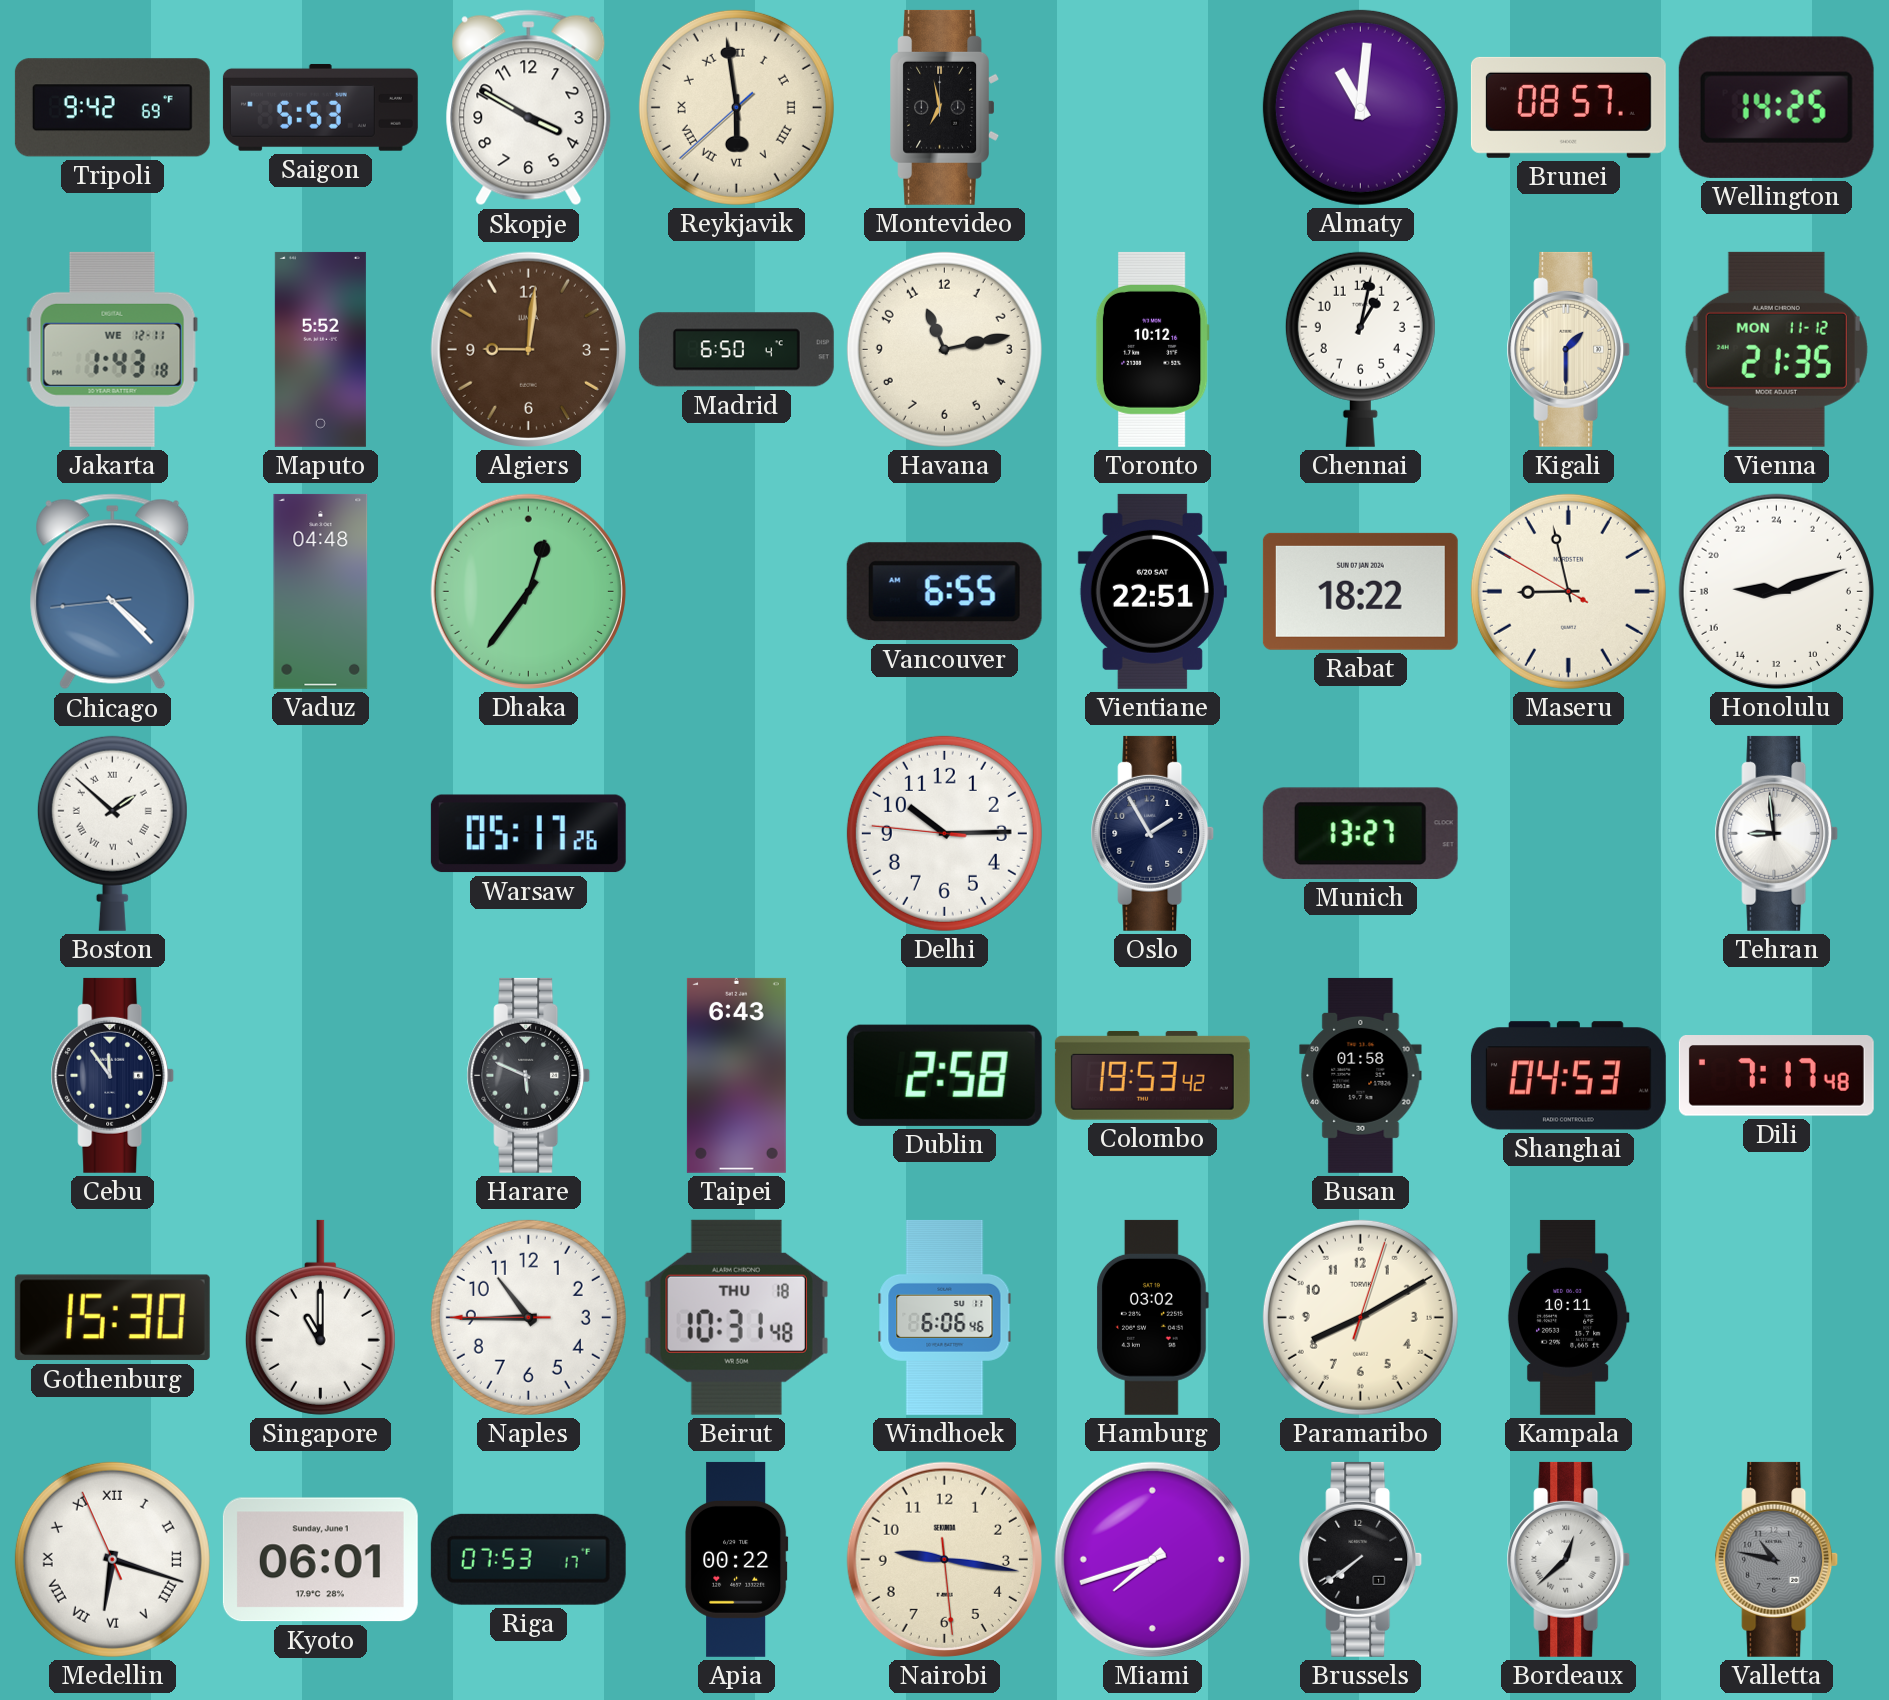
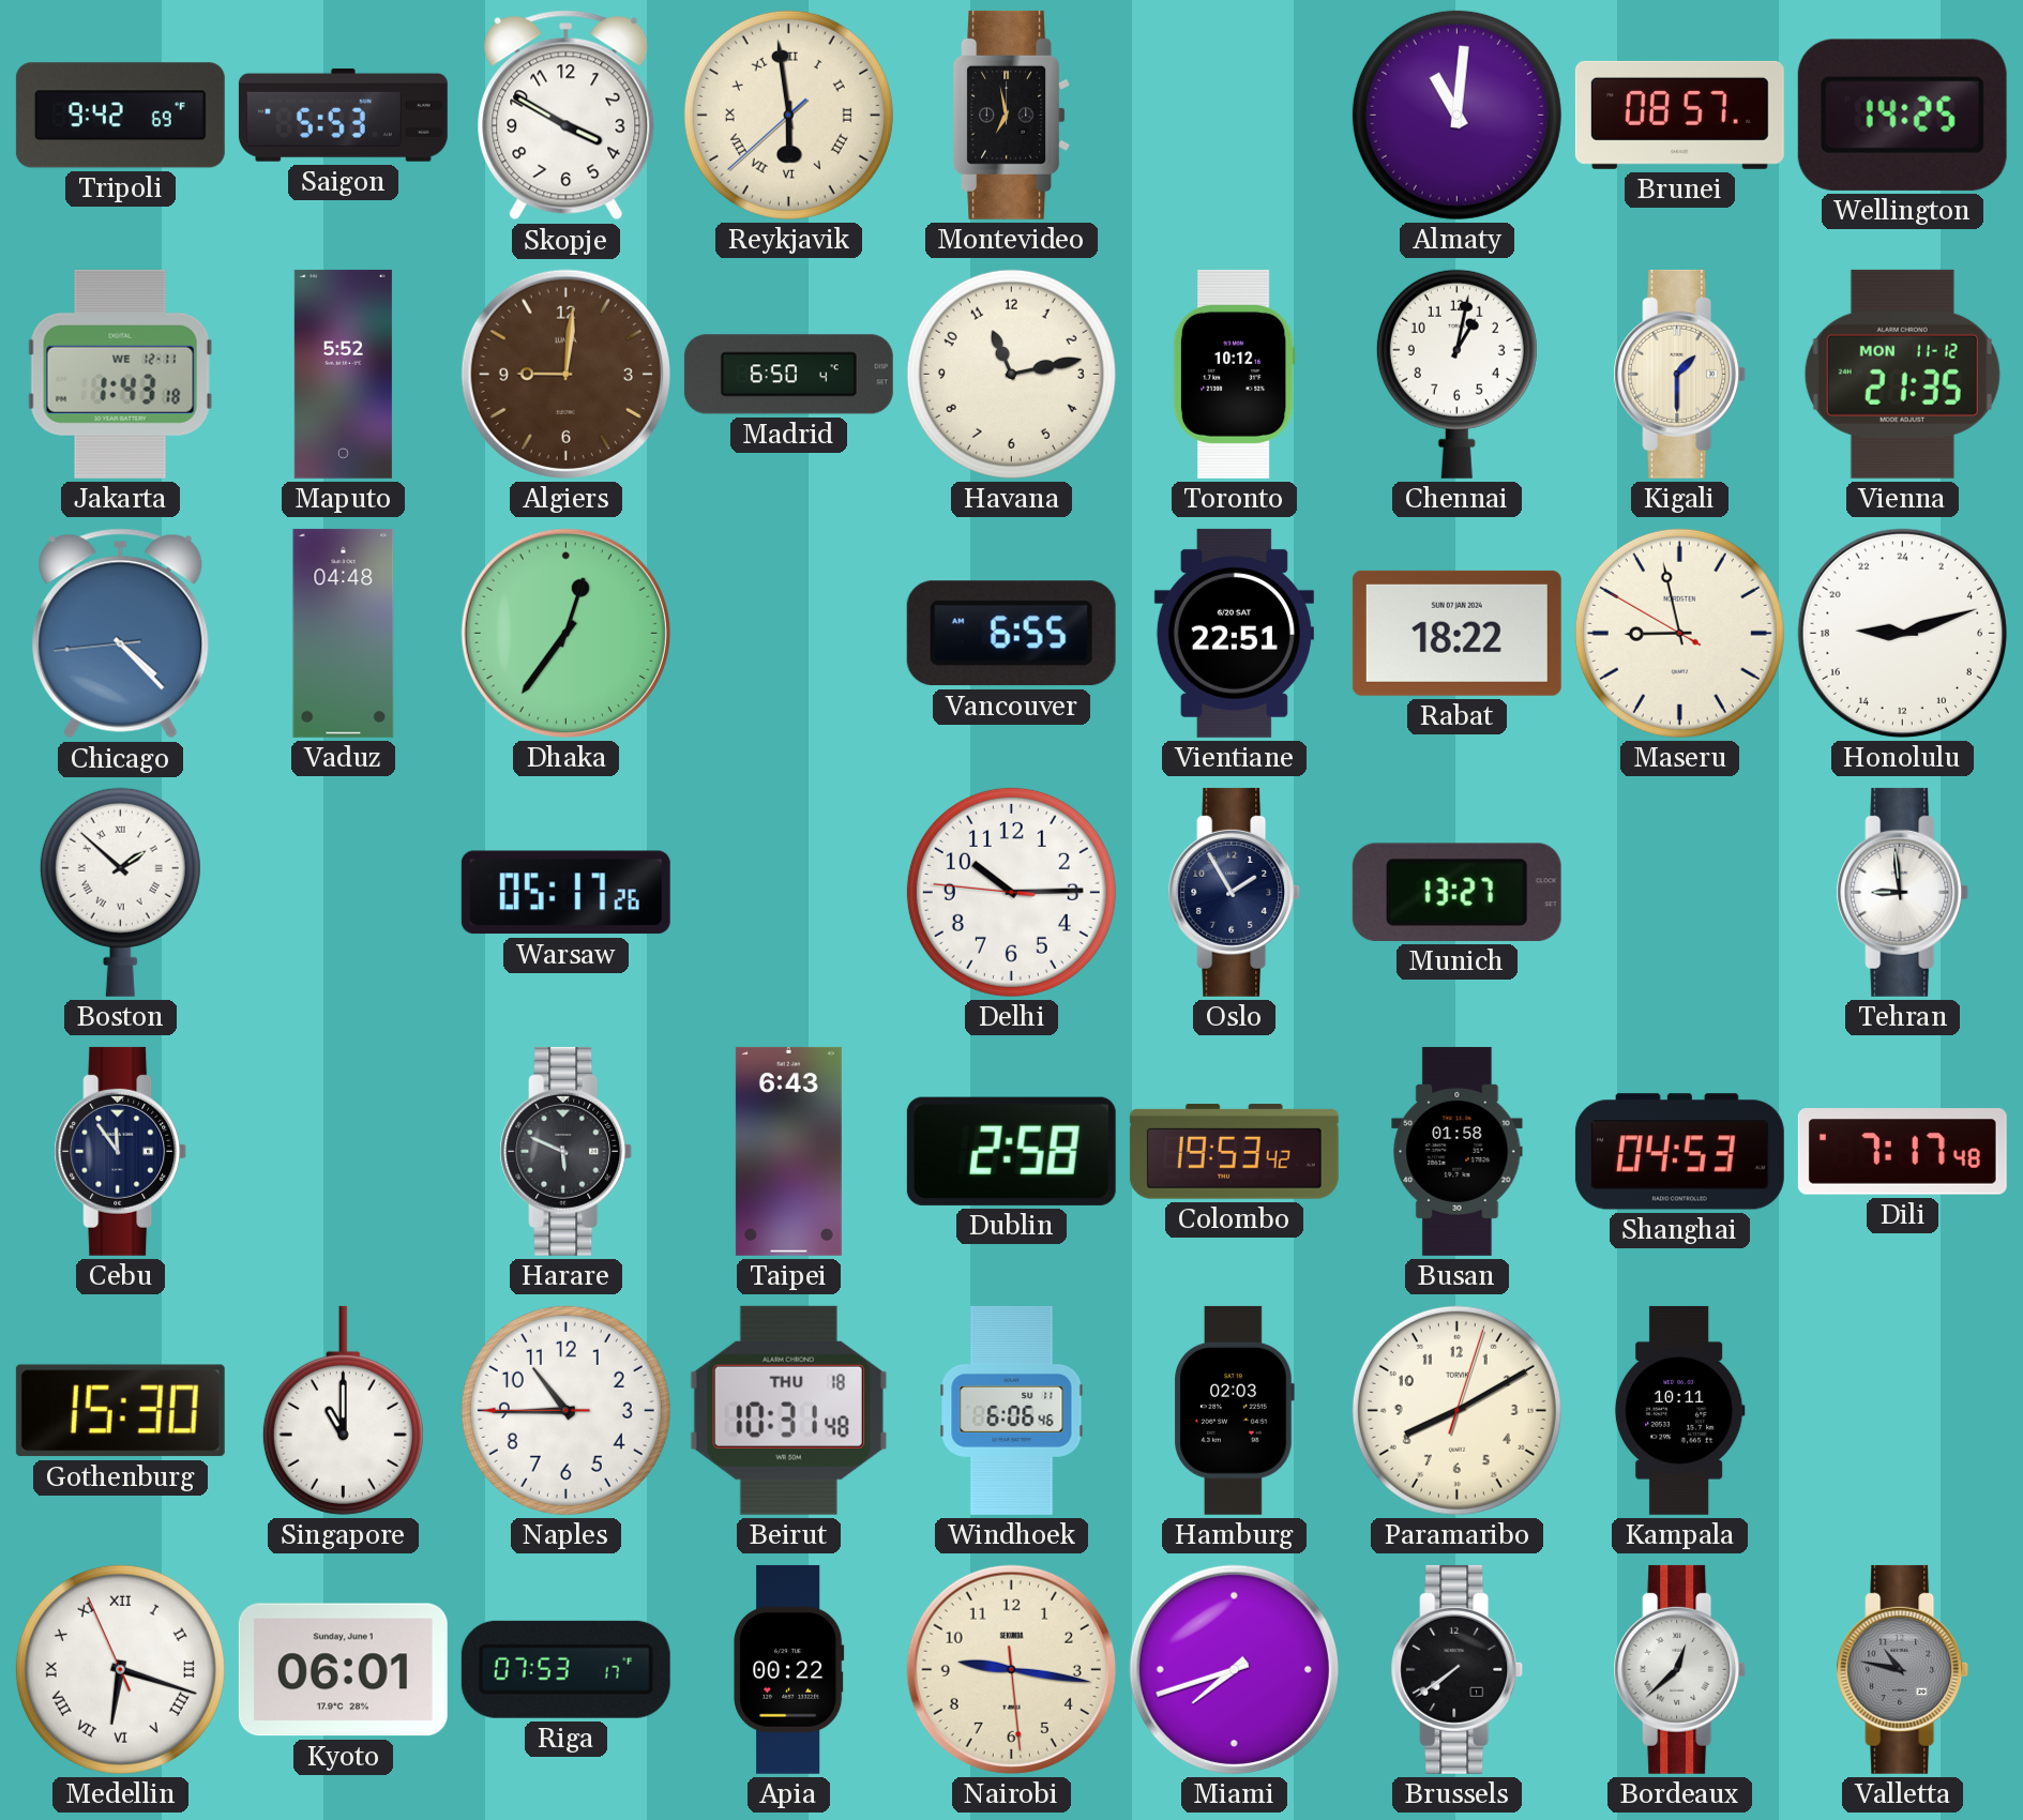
Hamburg: 03:02 -> 02:03
